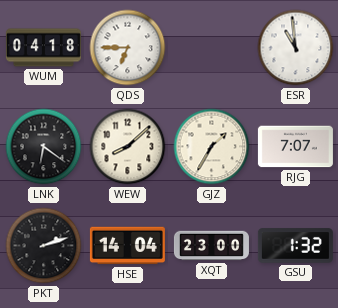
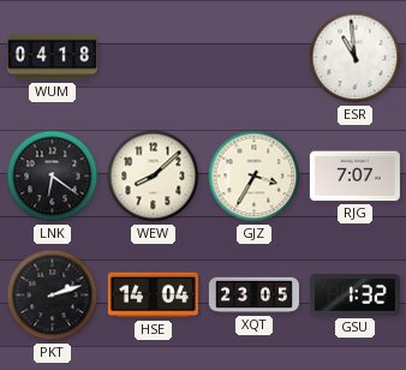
QDS: 6:45 -> none
GJZ: 1:35 -> 3:35
XQT: 23:00 -> 23:05
